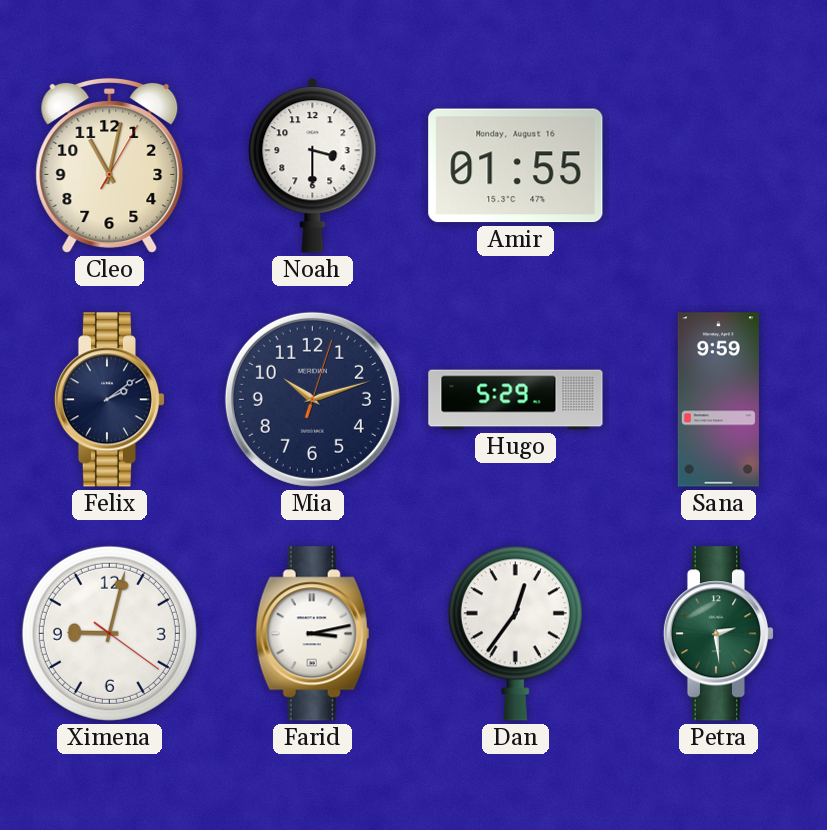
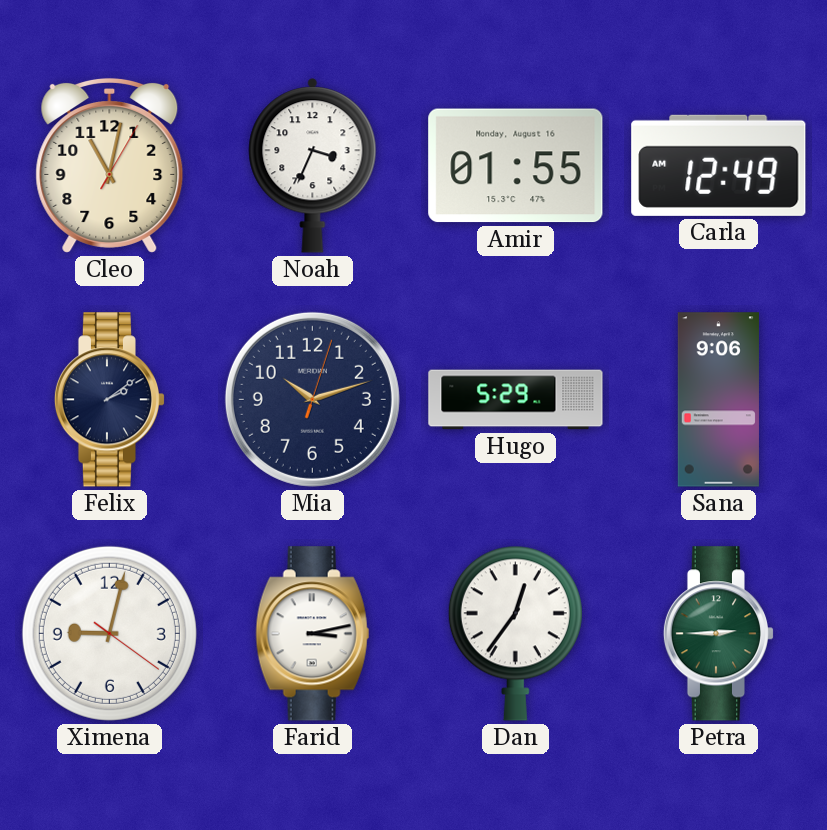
Noah: 3:30 -> 3:34
Carla: none -> 12:49
Sana: 9:59 -> 9:06
Petra: 2:29 -> 2:45
